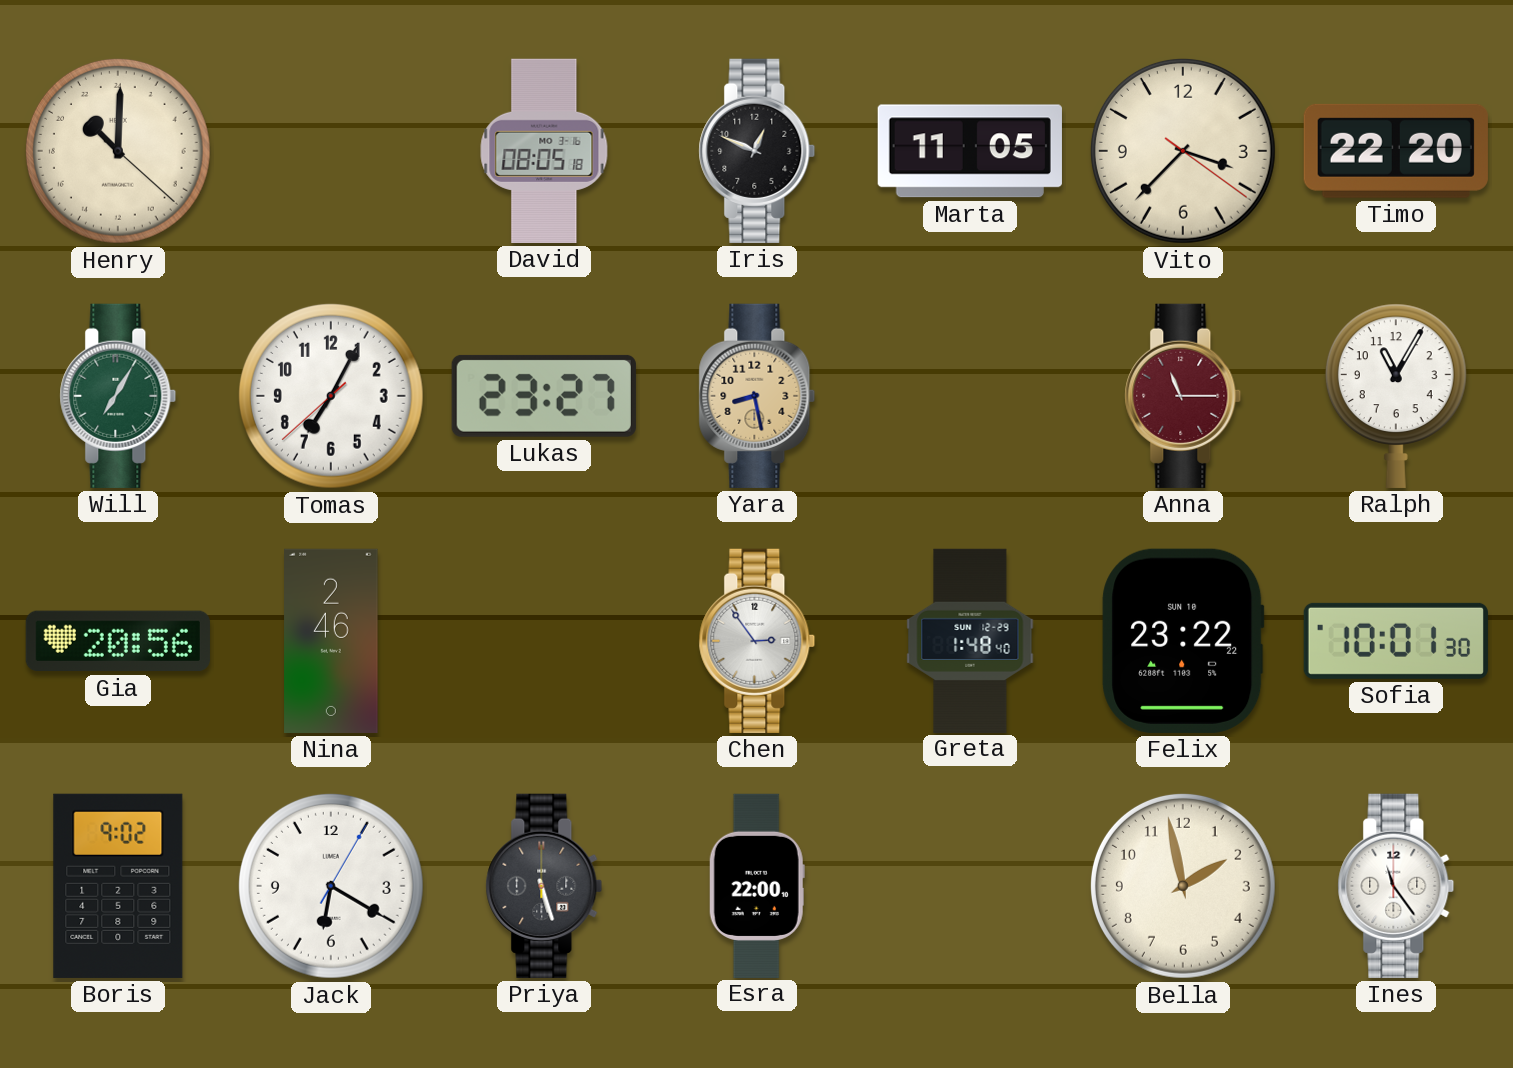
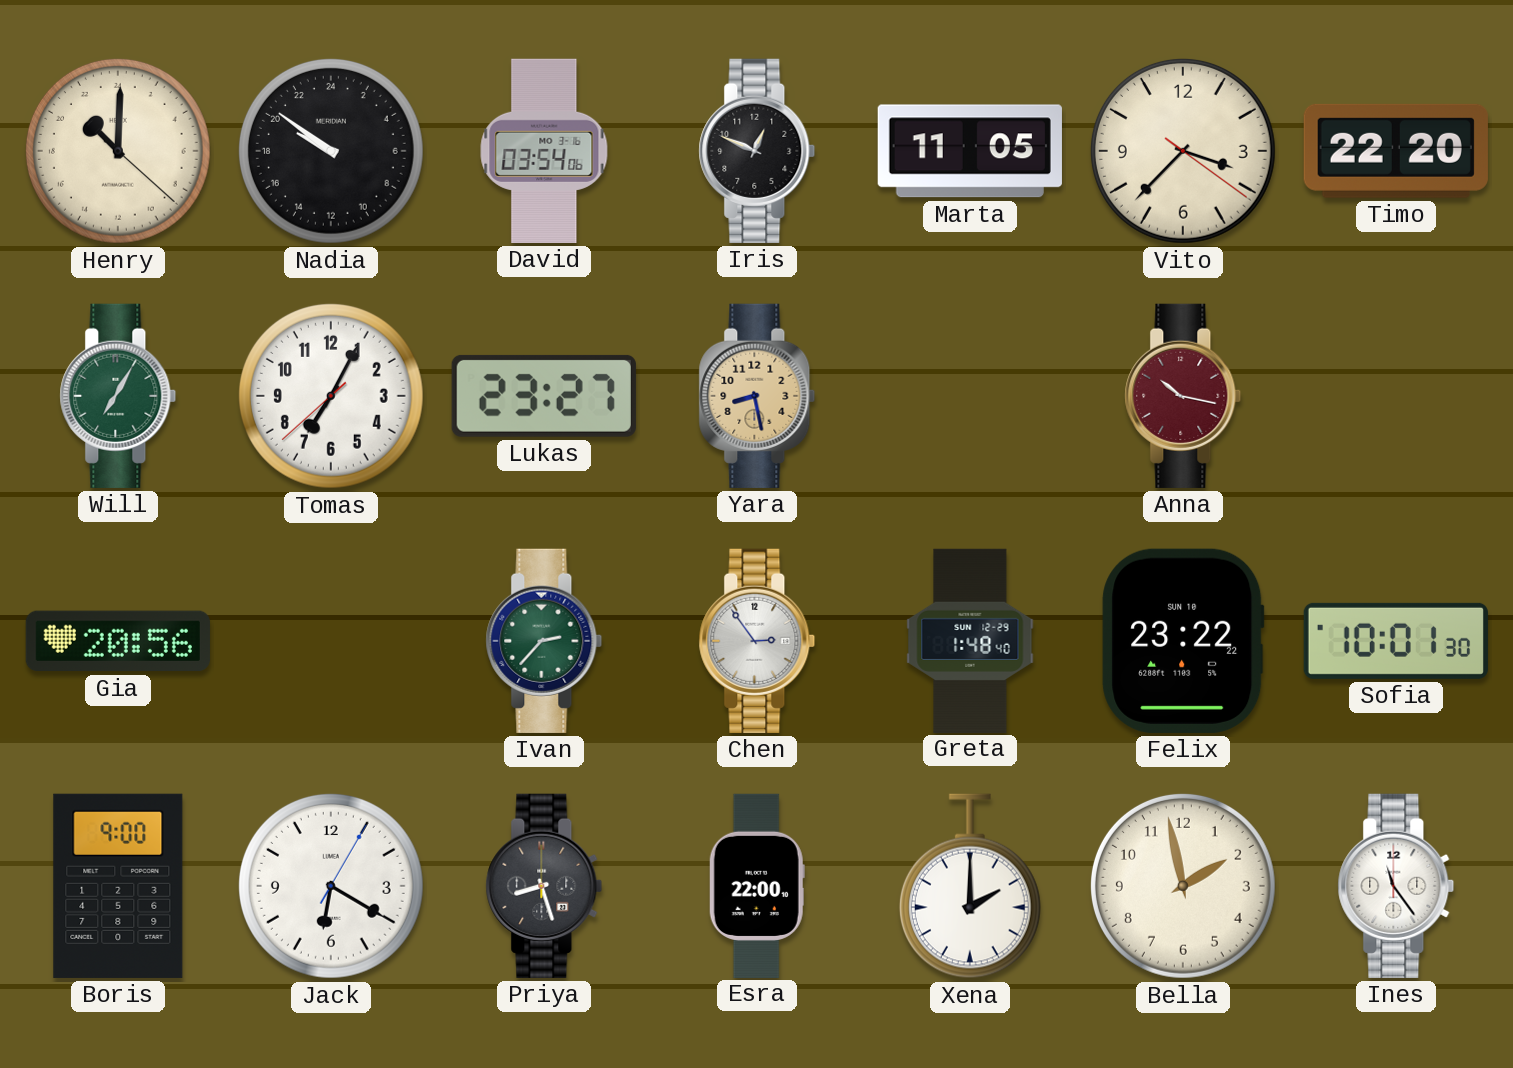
Nadia: none -> 19:51
David: 08:05 -> 03:54
Anna: 11:15 -> 10:17
Ralph: 11:05 -> none
Nina: 2:46 -> none
Ivan: none -> 2:37
Boris: 9:02 -> 9:00
Priya: 5:27 -> 8:27
Xena: none -> 2:00
